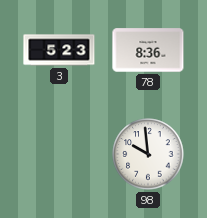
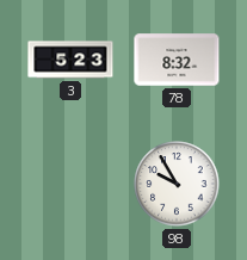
78: 8:36 -> 8:32
98: 9:59 -> 9:55
